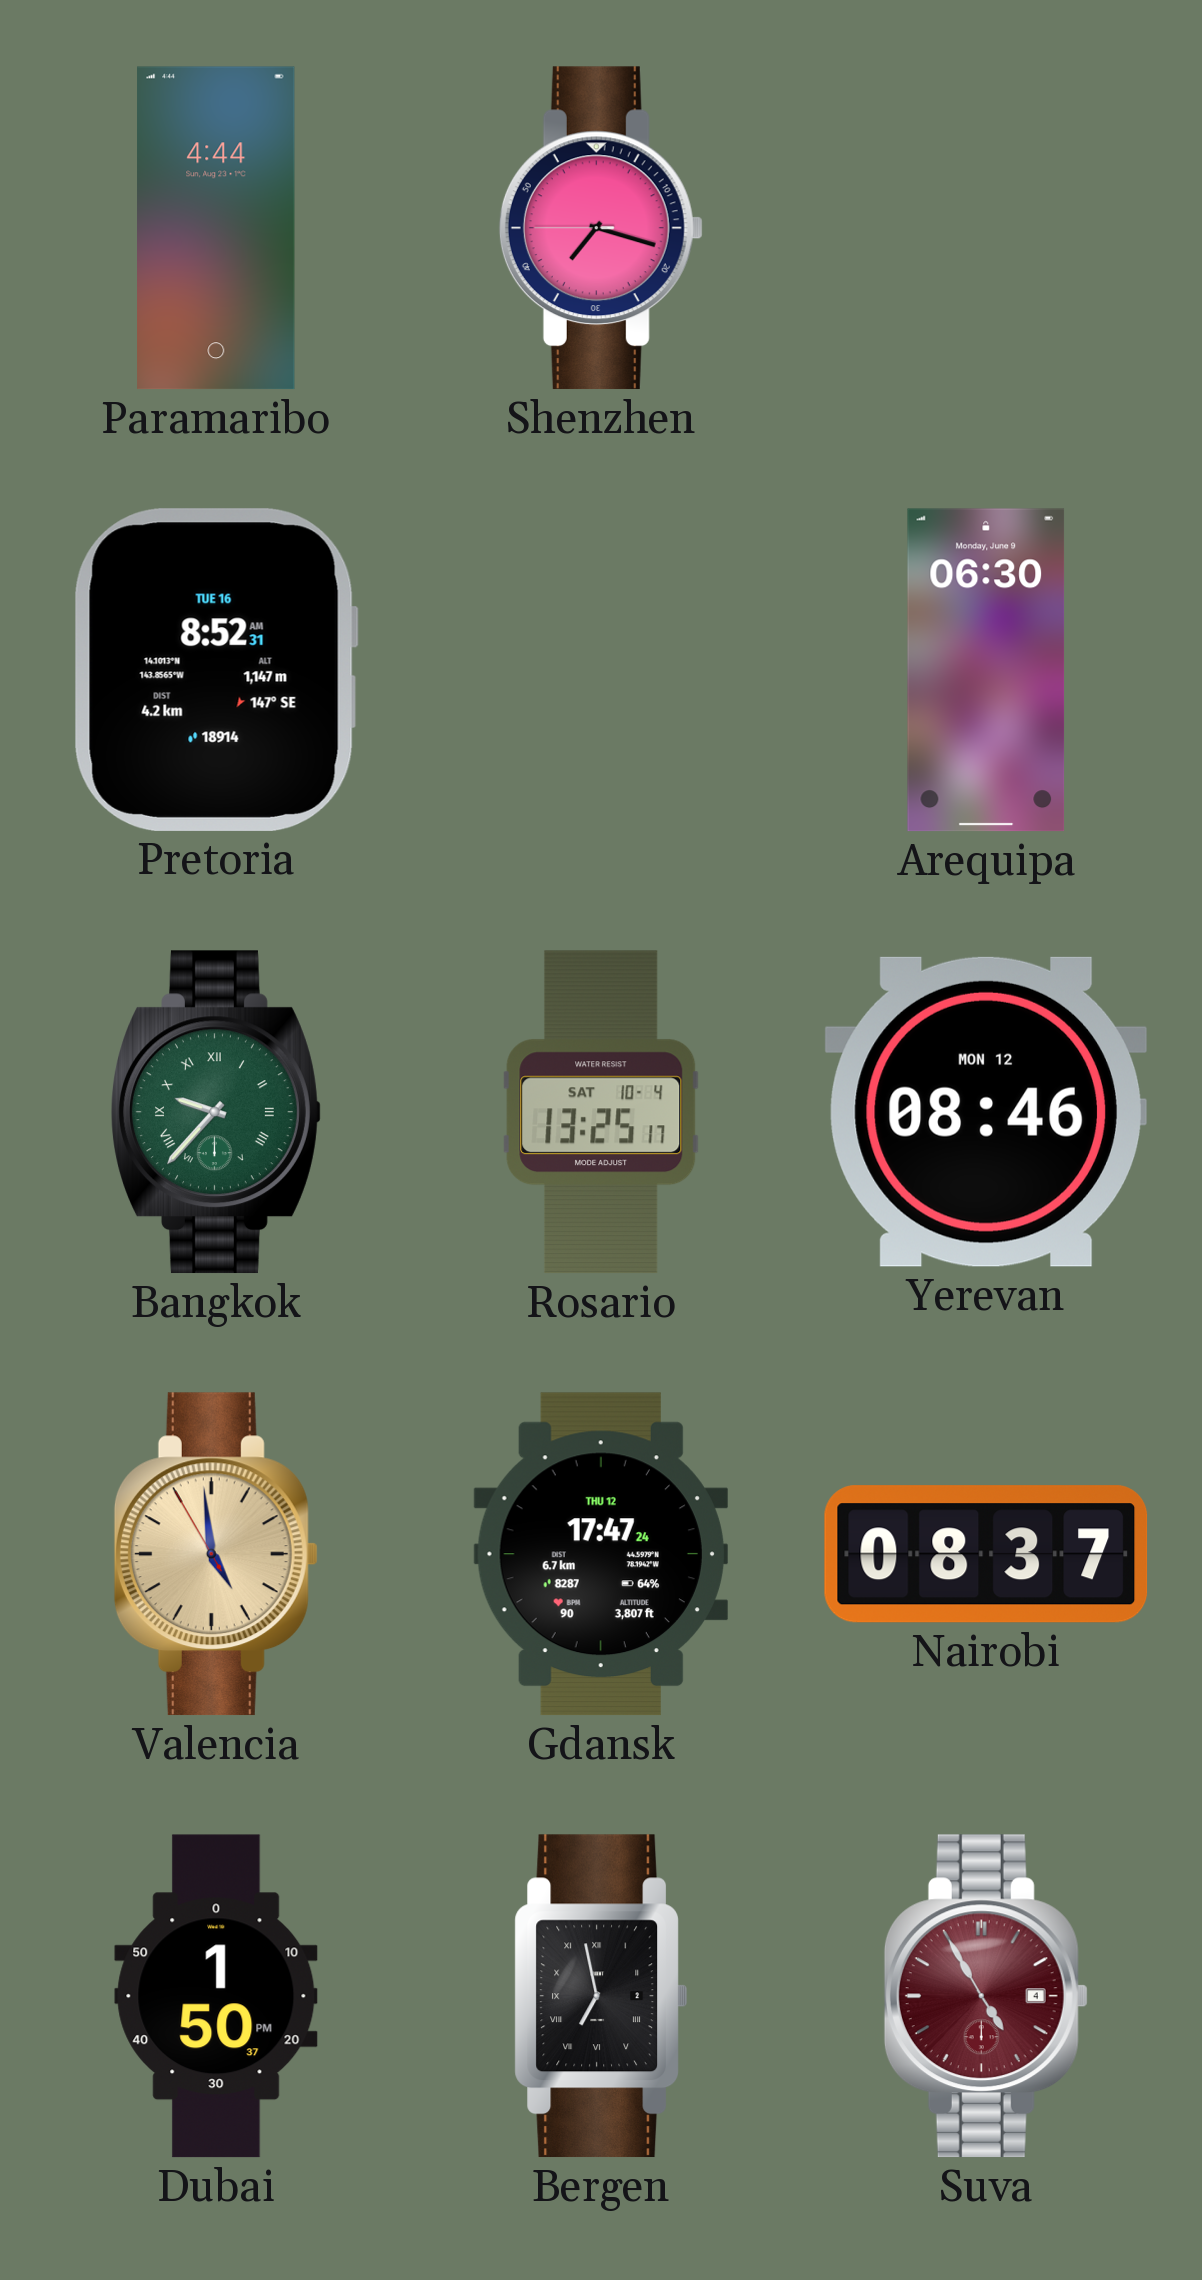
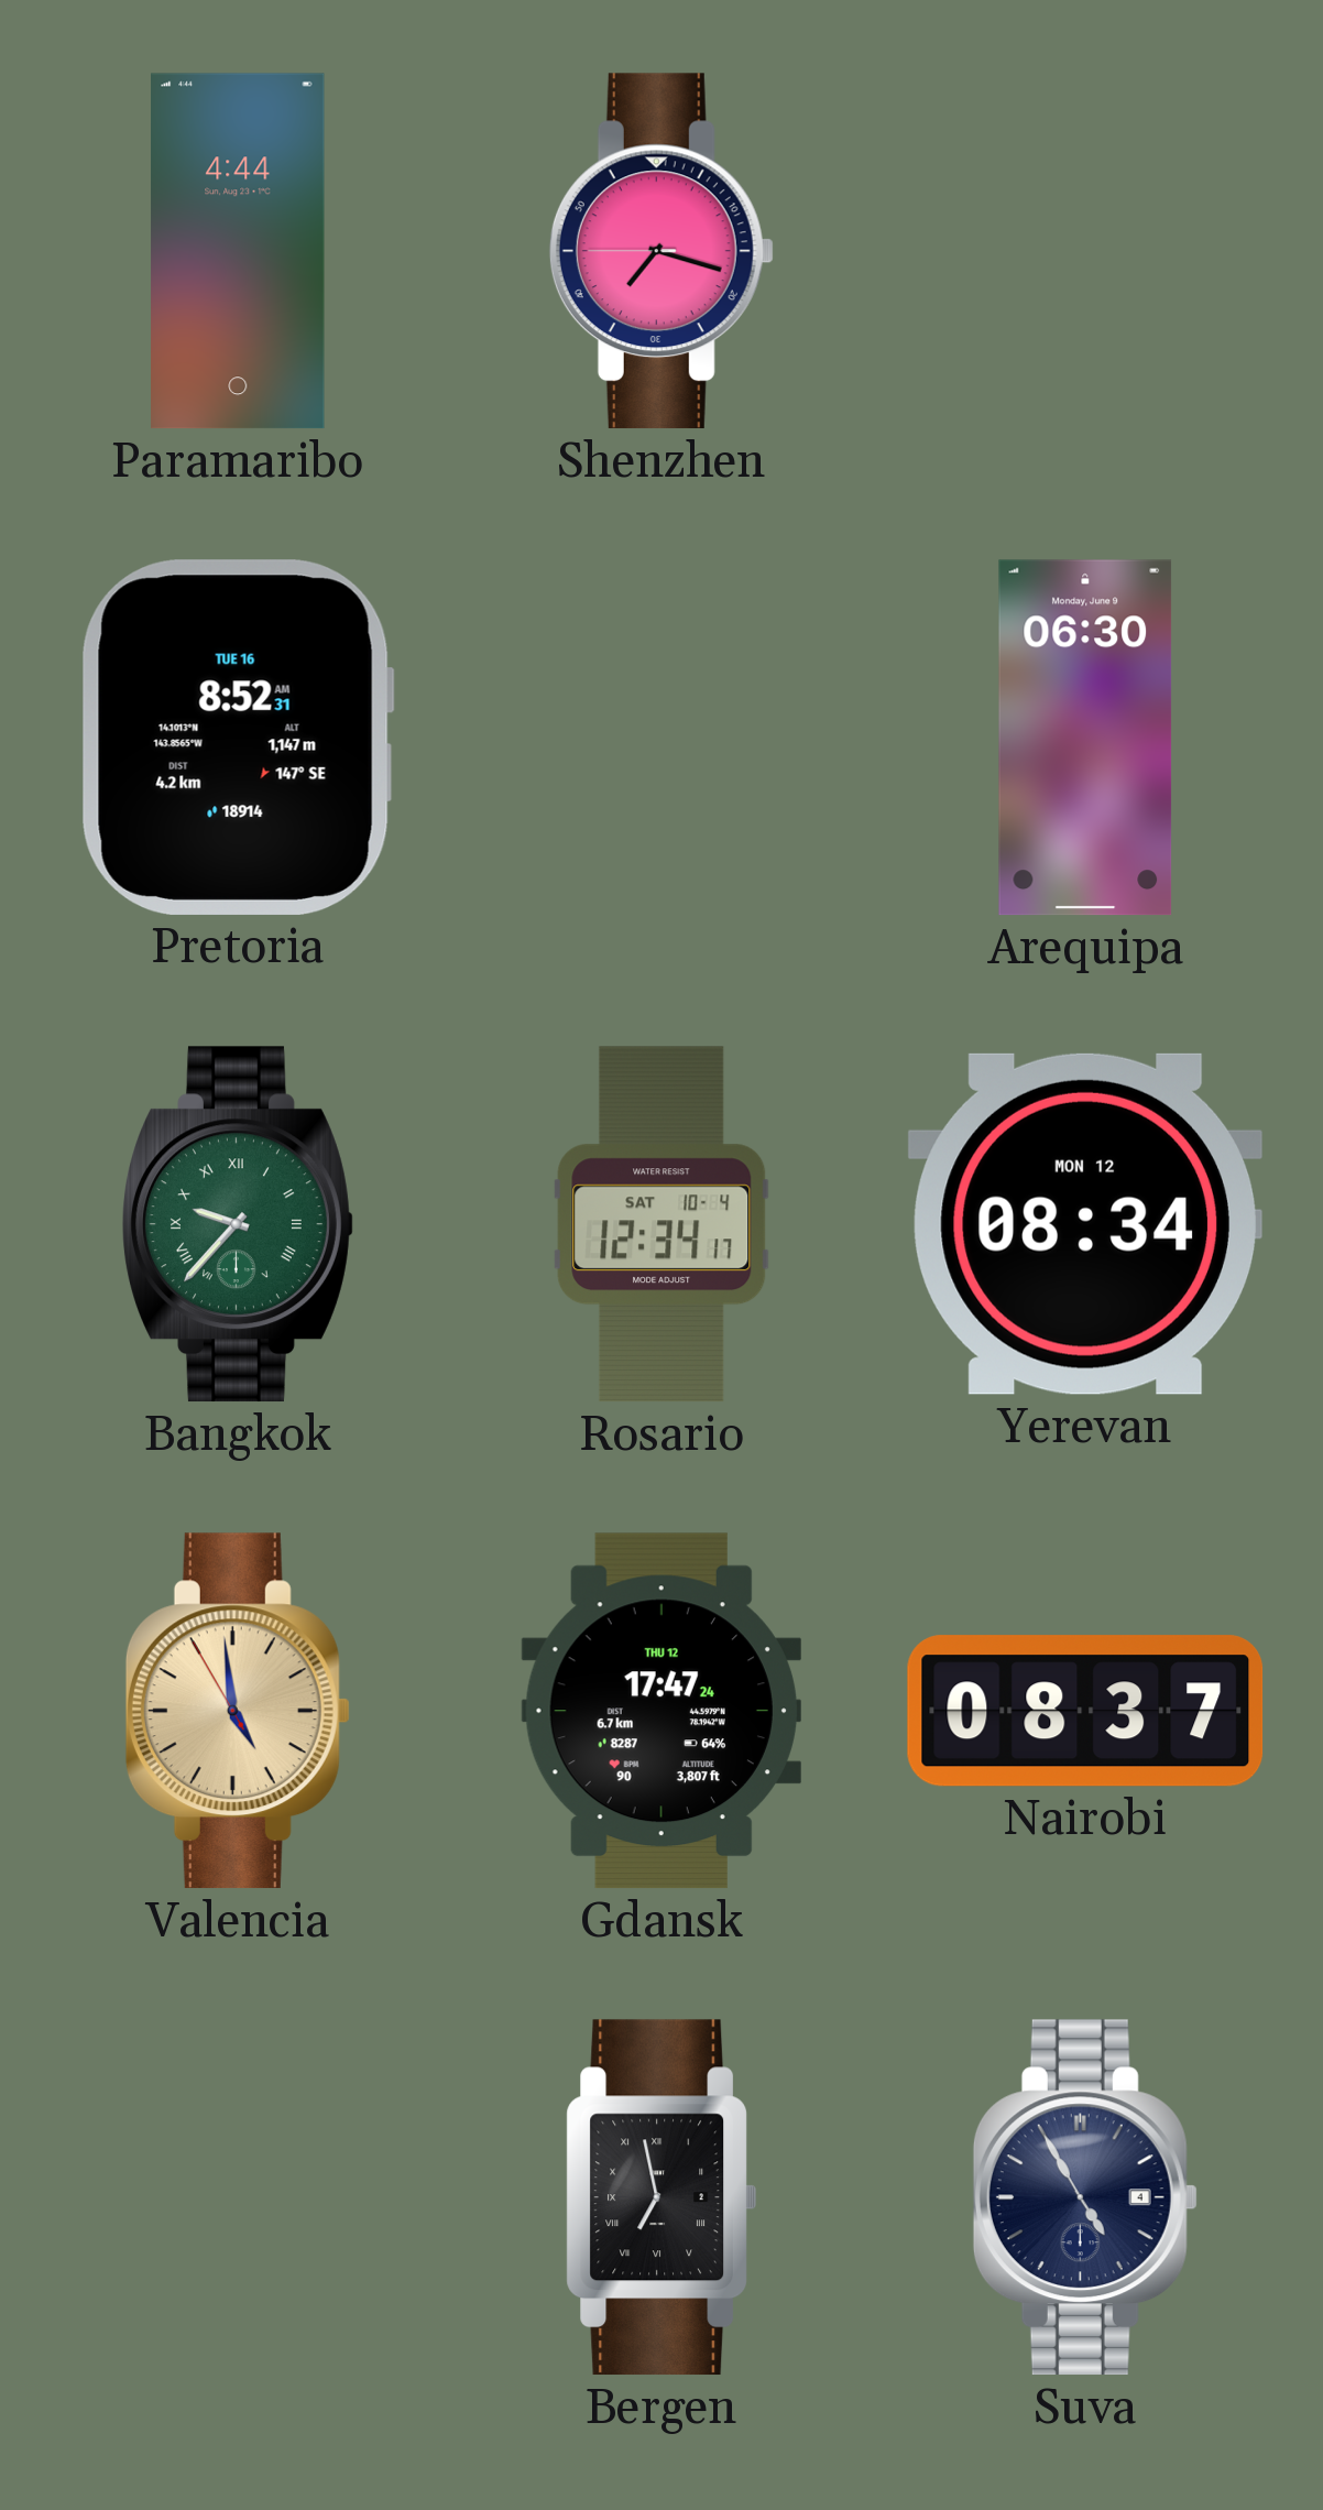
Rosario: 13:25 -> 12:34
Yerevan: 08:46 -> 08:34
Dubai: 1:50 -> none
Suva dial: burgundy -> navy
